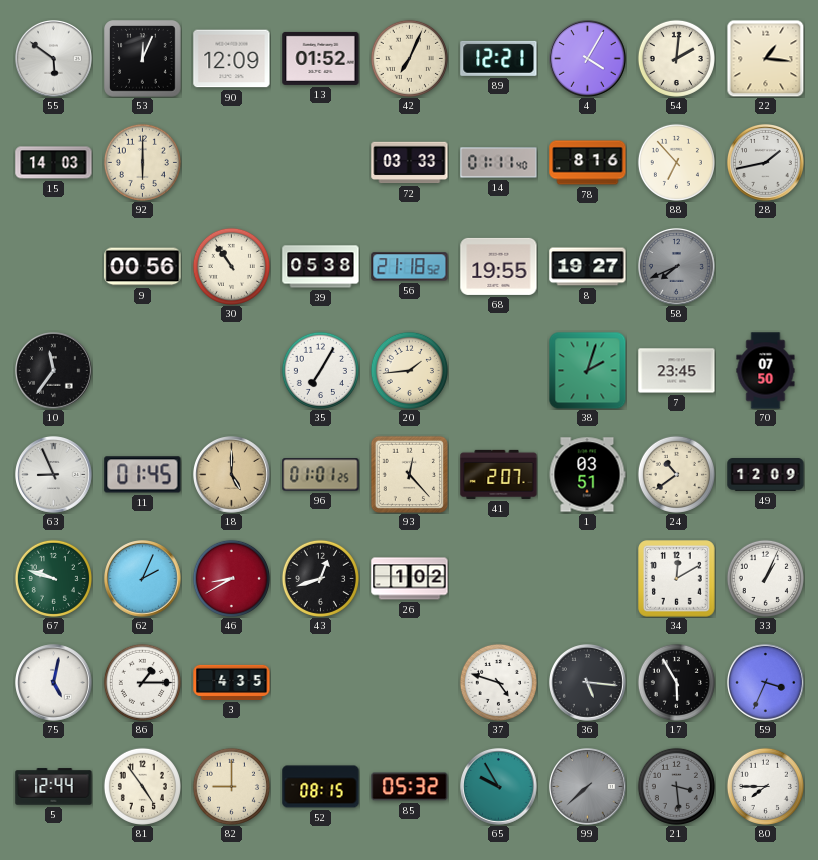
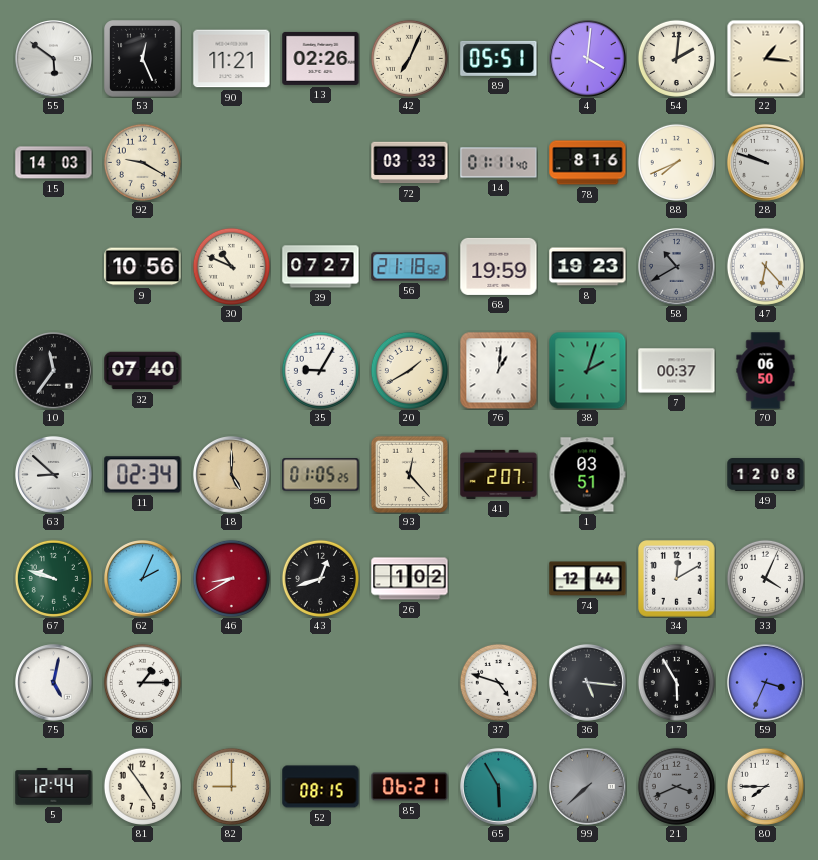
53: 12:04 -> 12:26
90: 12:09 -> 11:21
13: 01:52 -> 02:26
89: 12:21 -> 05:51
4: 4:05 -> 4:01
92: 6:00 -> 9:20
88: 6:53 -> 7:41
28: 1:43 -> 9:48
9: 00:56 -> 10:56
30: 10:54 -> 10:49
39: 05:38 -> 07:27
68: 19:55 -> 19:59
8: 19:27 -> 19:23
58: 7:41 -> 10:40
47: none -> 6:23
32: none -> 07:40
35: 7:05 -> 9:05
20: 1:44 -> 1:40
76: none -> 1:01
7: 23:45 -> 00:37
70: 07:50 -> 06:50
63: 8:56 -> 8:52
11: 01:45 -> 02:34
96: 01:01 -> 01:05
24: 10:39 -> none
49: 12:09 -> 12:08
74: none -> 12:44
33: 1:04 -> 4:04
3: 4:35 -> none
85: 05:32 -> 06:21
65: 9:55 -> 5:55
21: 3:29 -> 3:41
